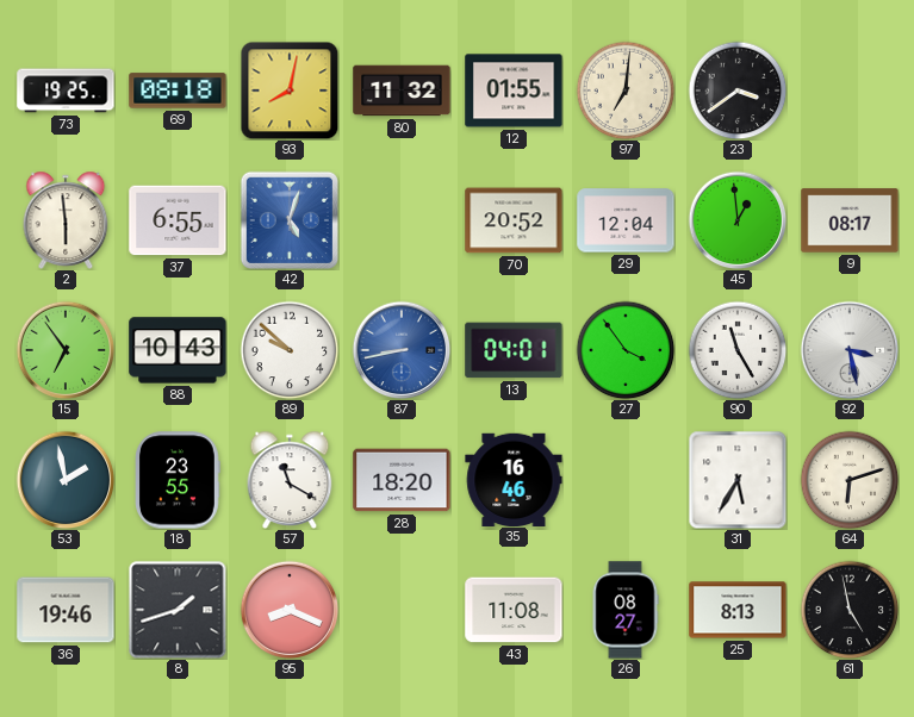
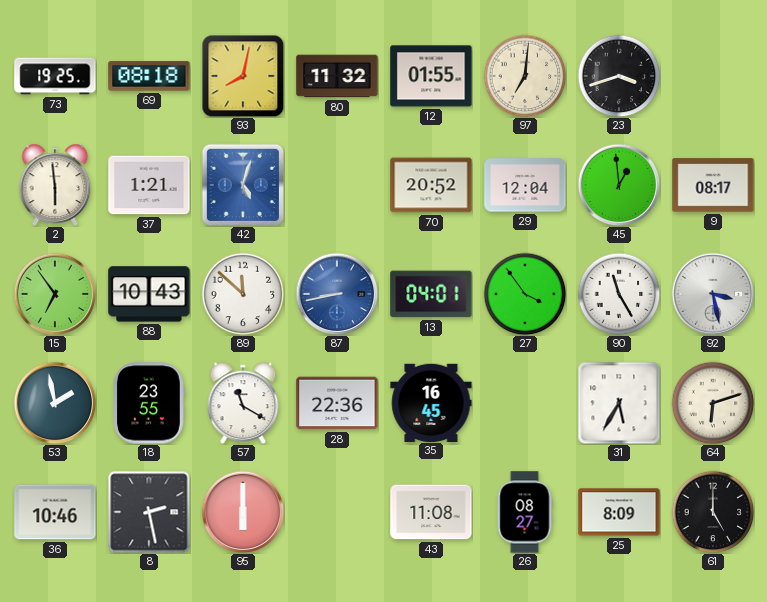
23: 3:39 -> 3:42
37: 6:55 -> 1:21
89: 9:52 -> 11:52
28: 18:20 -> 22:36
35: 16:46 -> 16:45
36: 19:46 -> 10:46
8: 1:42 -> 2:28
95: 8:19 -> 6:00
25: 8:13 -> 8:09
61: 4:58 -> 5:00
